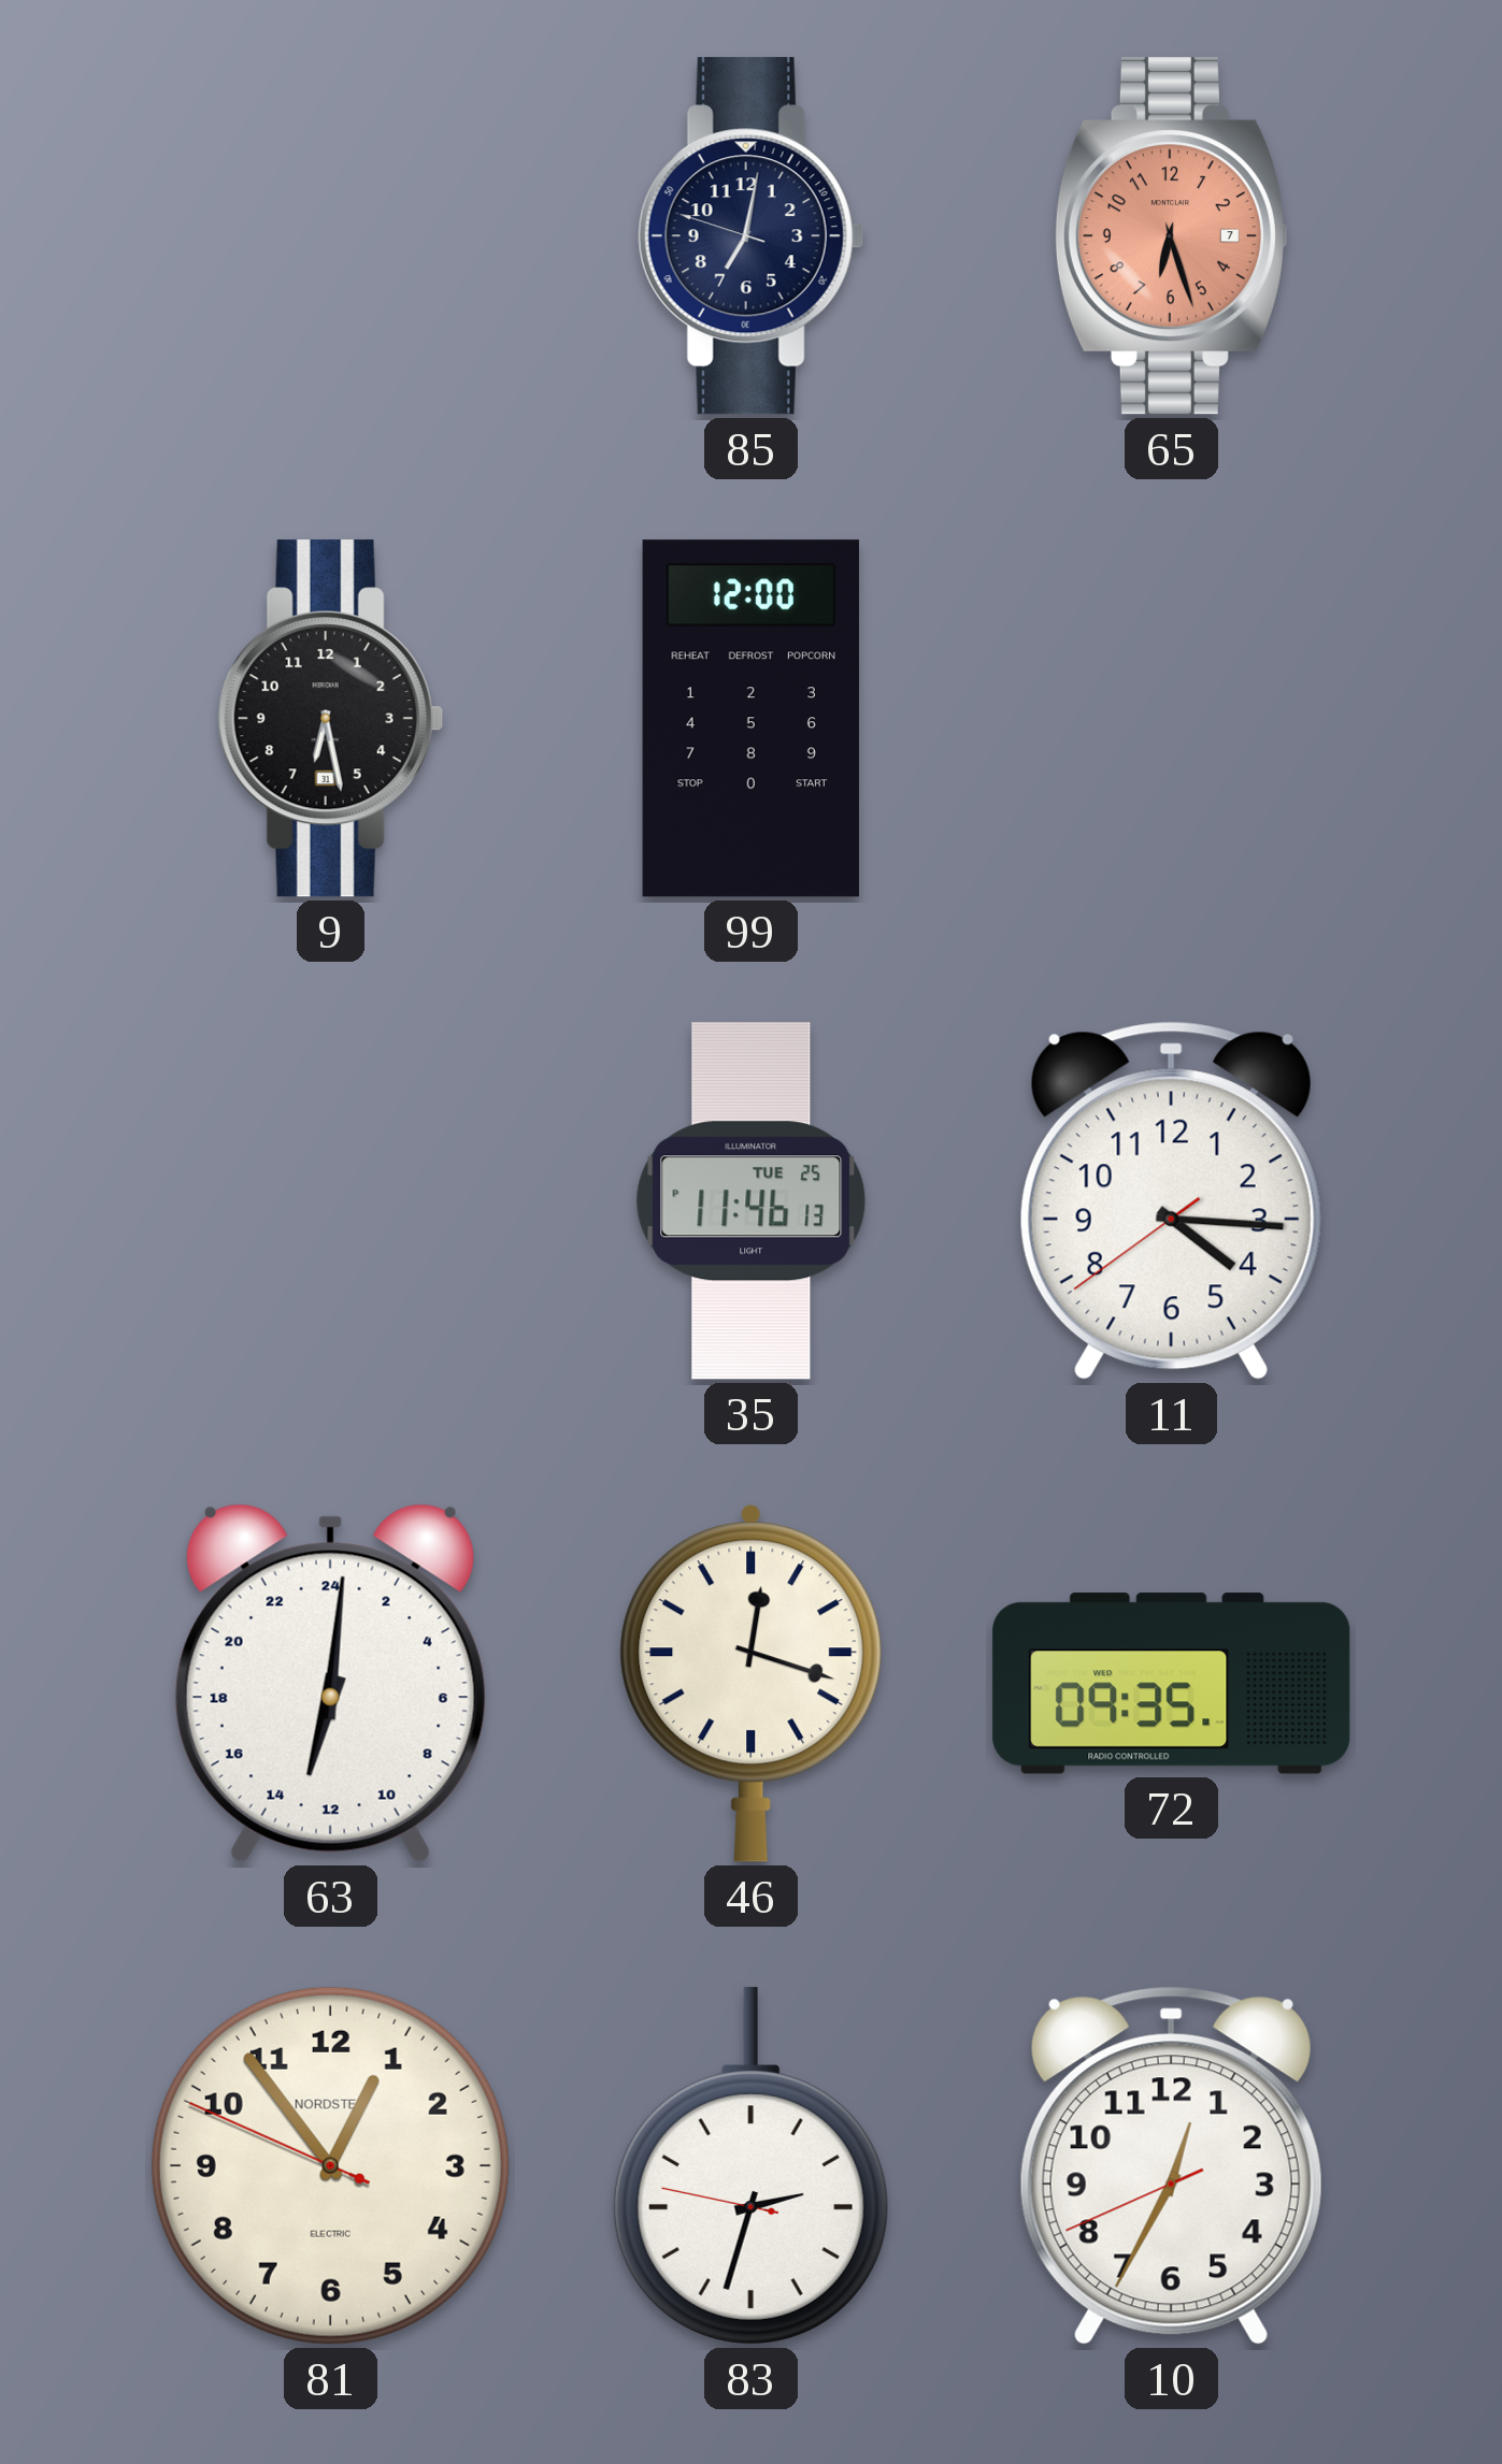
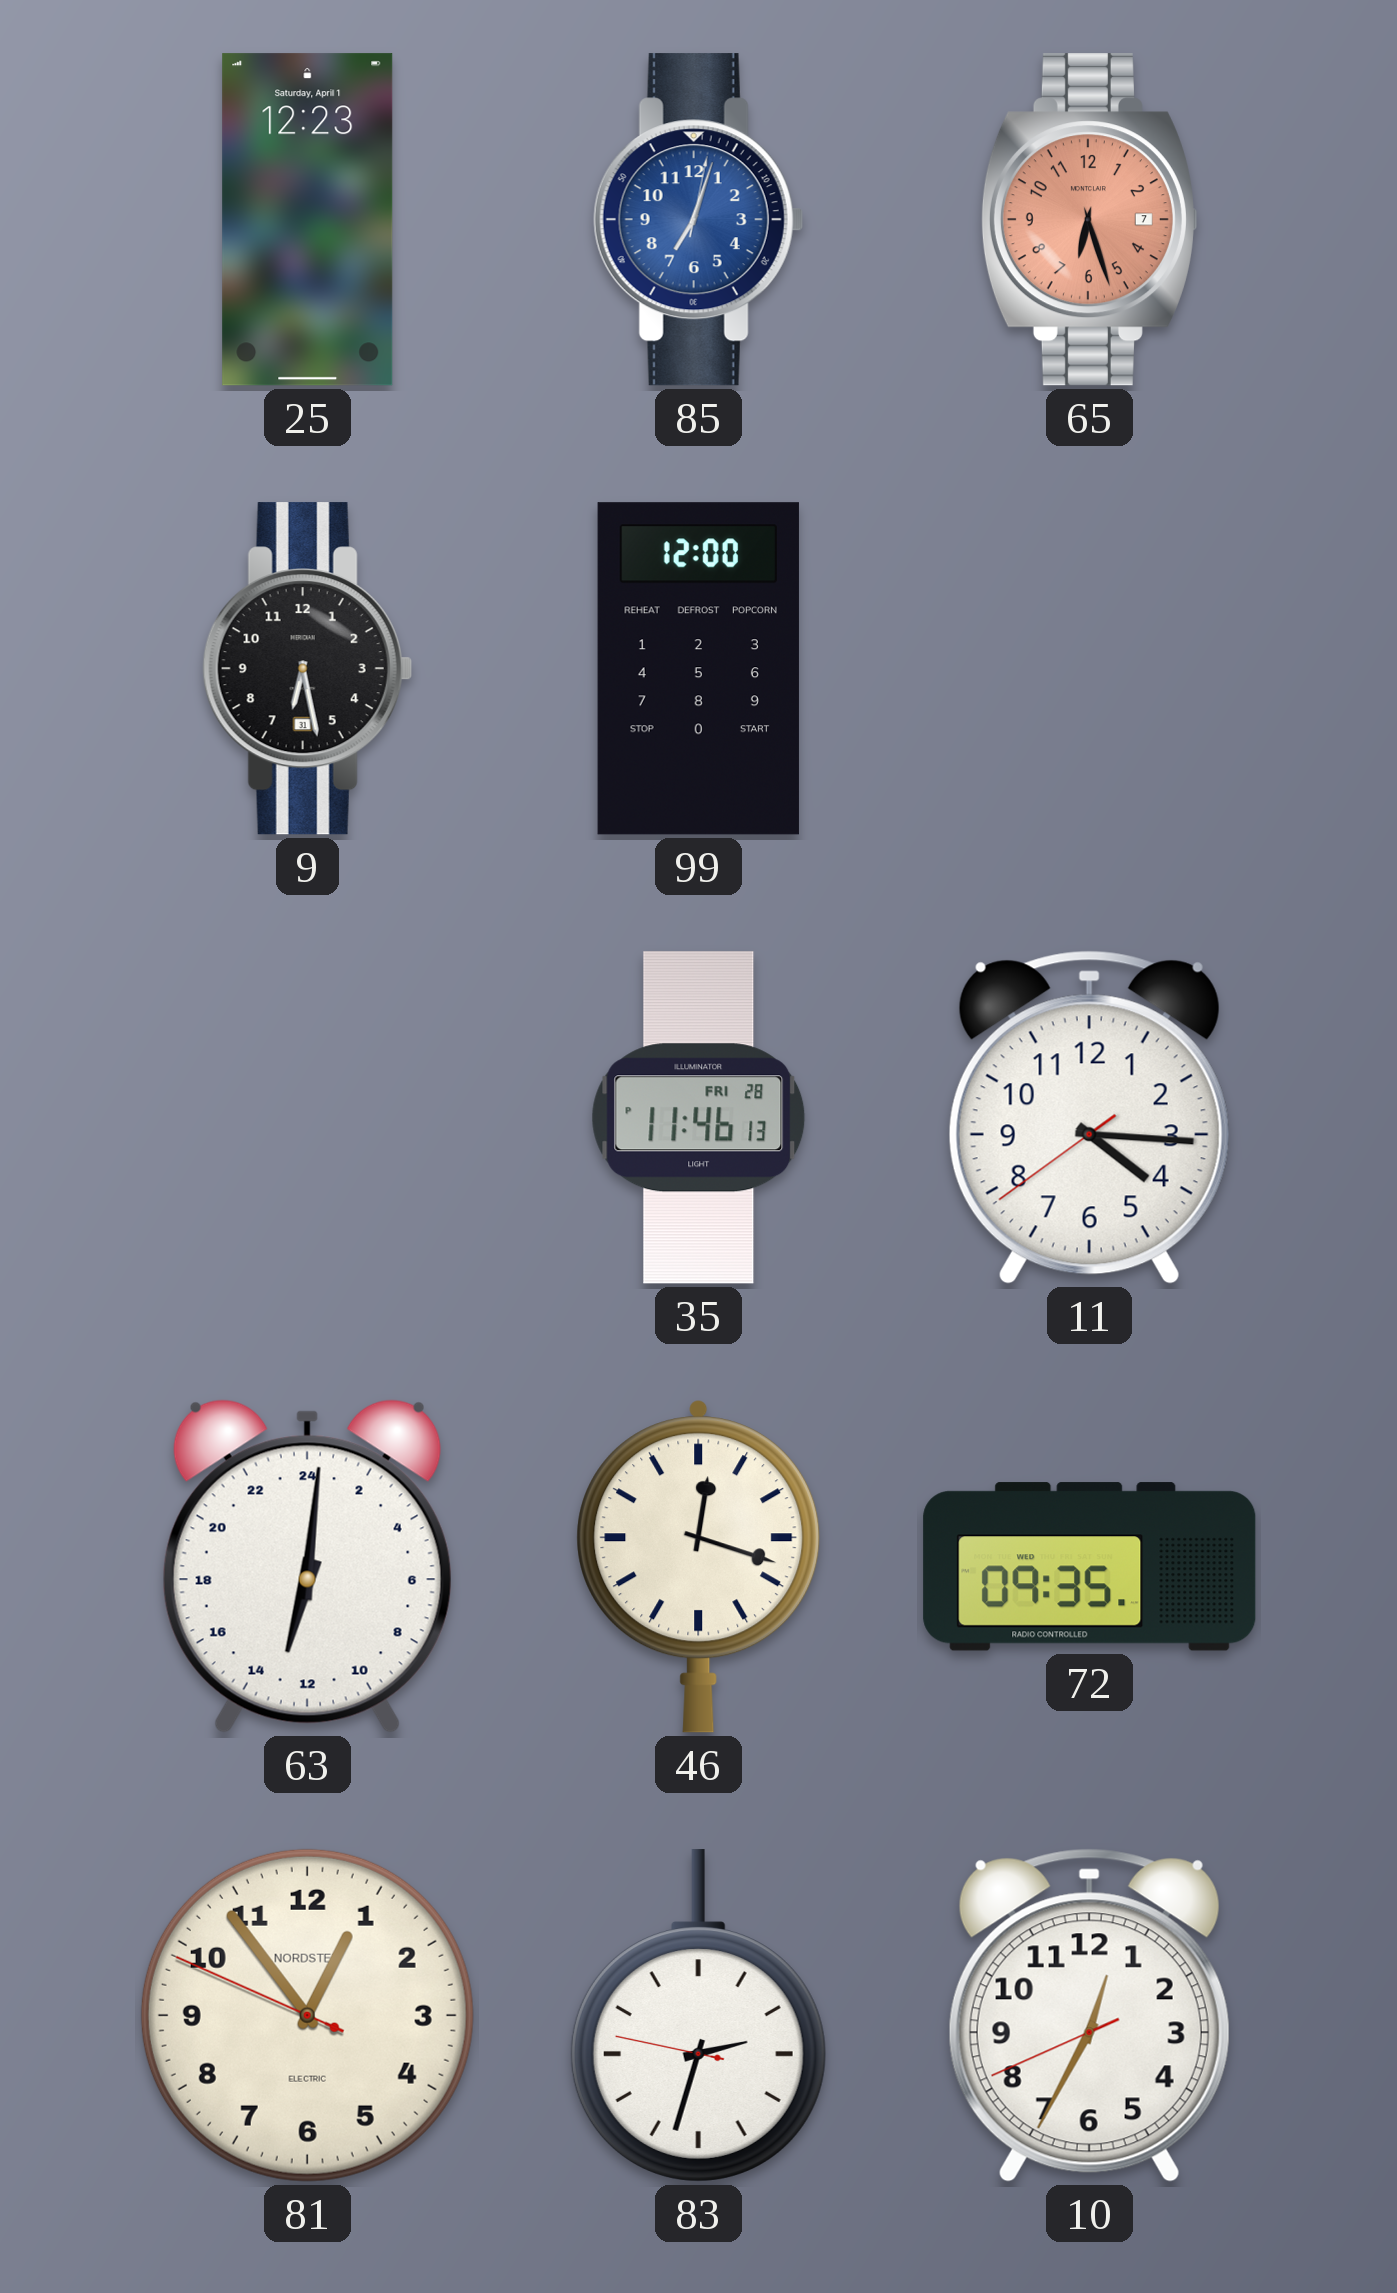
25: none -> 12:23
85: 7:01 -> 7:03
85 dial: navy -> blue
35 date: TUE 25 -> FRI 28
